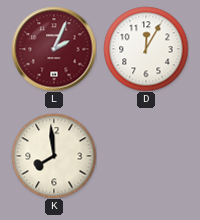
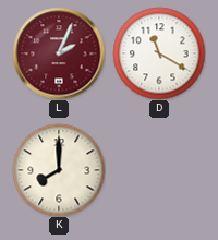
D: 12:05 -> 11:20
K: 7:59 -> 8:00
